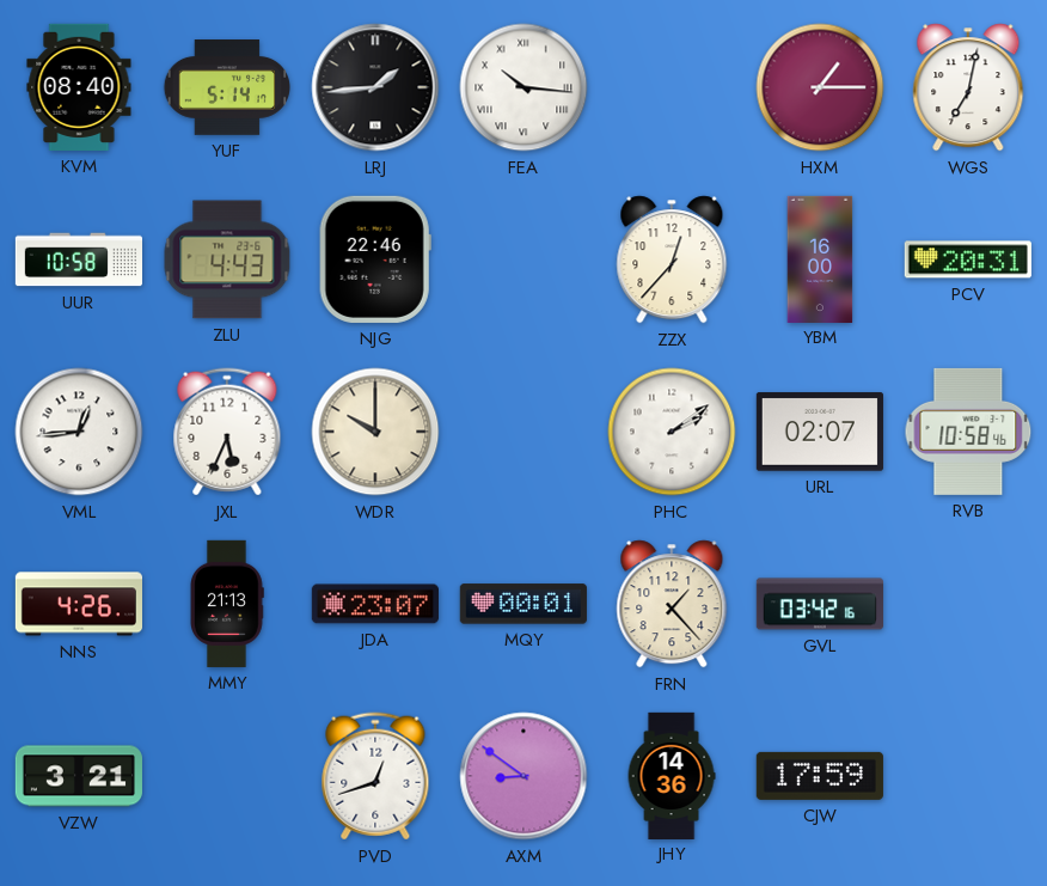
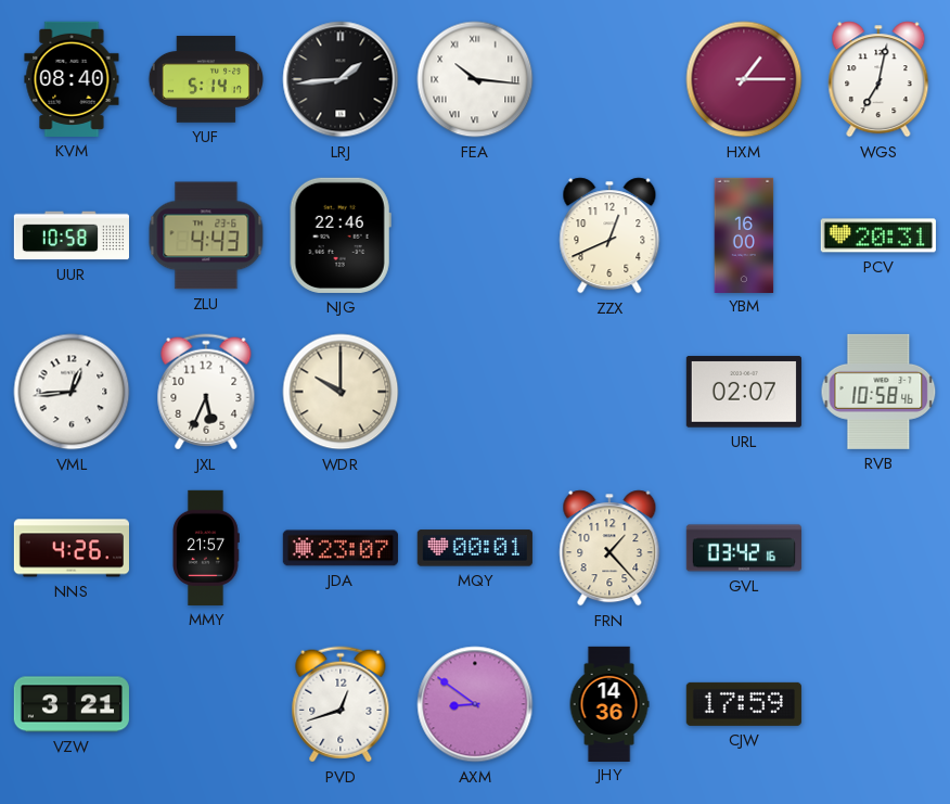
ZZX: 12:37 -> 12:41
PHC: 2:09 -> none
MMY: 21:13 -> 21:57
